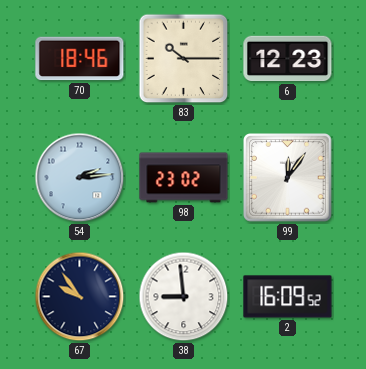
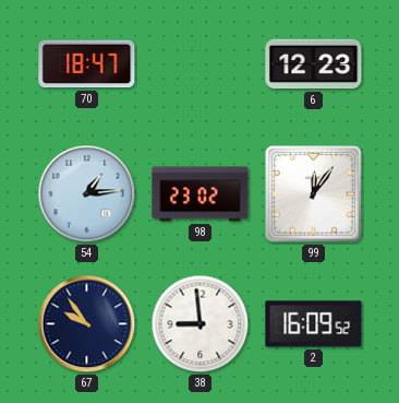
70: 18:46 -> 18:47
83: 10:15 -> none
54: 2:14 -> 1:14
